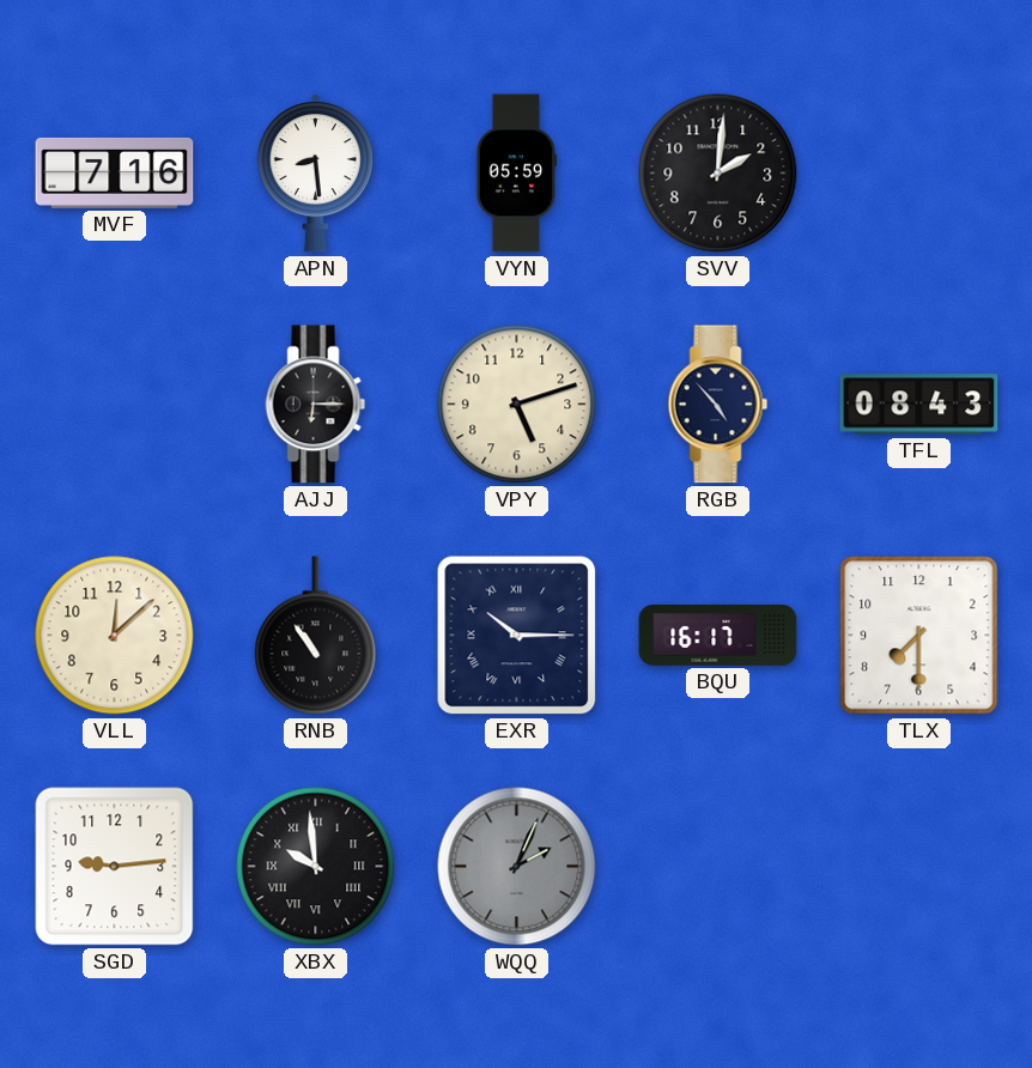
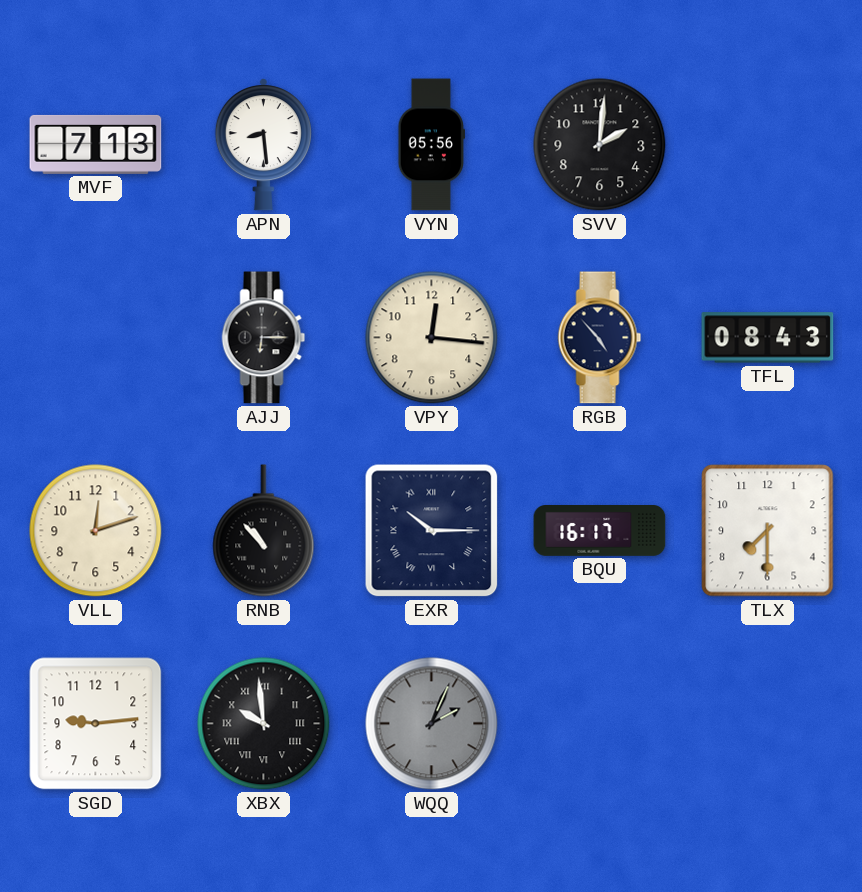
MVF: 7:16 -> 7:13
VYN: 05:59 -> 05:56
VPY: 5:12 -> 12:16
VLL: 12:08 -> 12:12
RNB: 10:54 -> 10:53
